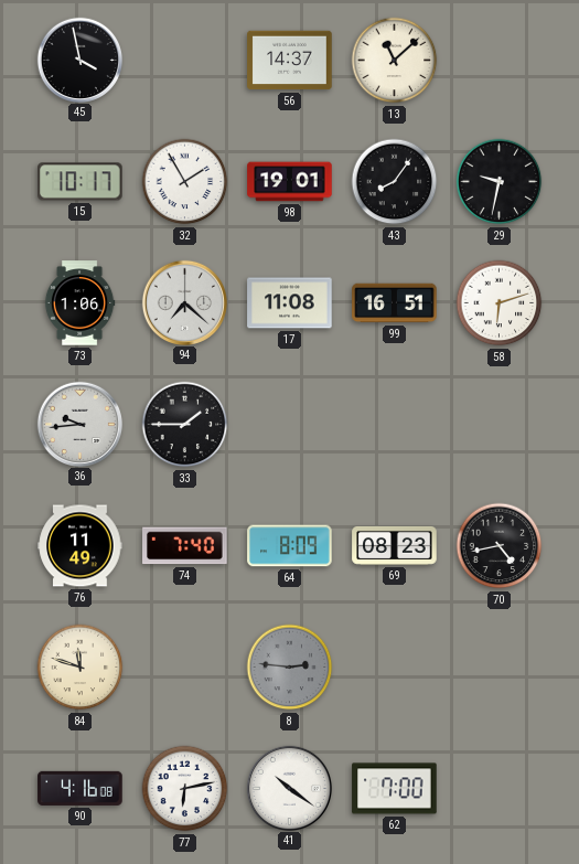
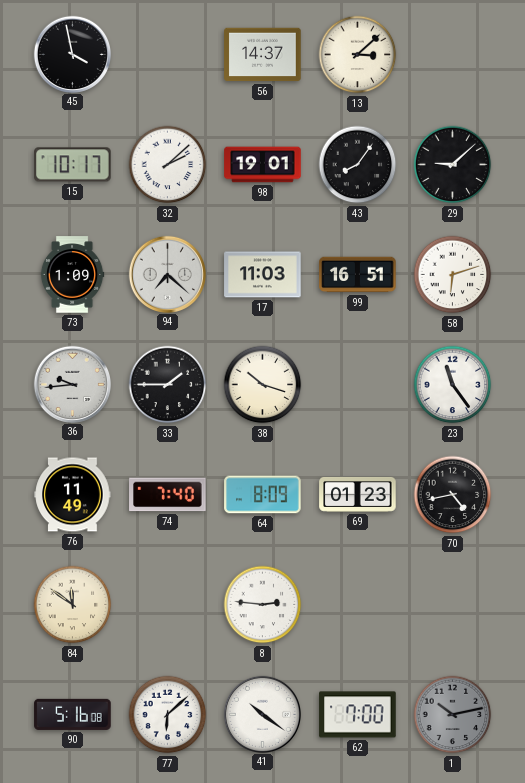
13: 11:08 -> 3:08
32: 1:55 -> 2:08
29: 9:32 -> 9:08
73: 1:06 -> 1:09
17: 11:08 -> 11:03
38: none -> 10:18
23: none -> 11:24
69: 08:23 -> 01:23
84: 11:48 -> 11:51
8 dial: grey -> white
90: 4:16 -> 5:16
77: 6:13 -> 6:08
1: none -> 10:13
